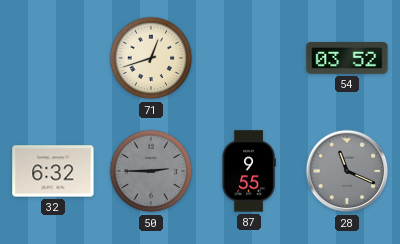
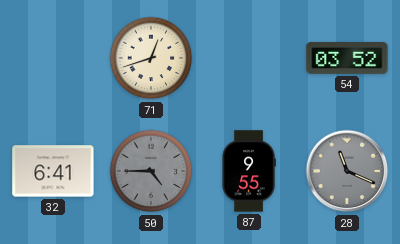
32: 6:32 -> 6:41
50: 2:45 -> 4:45
